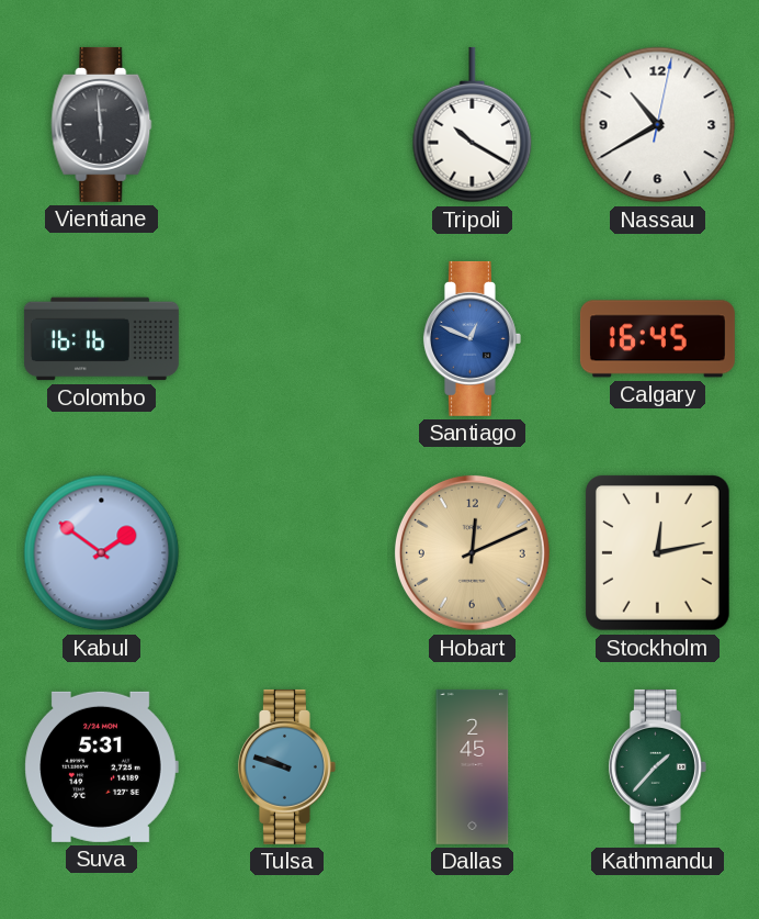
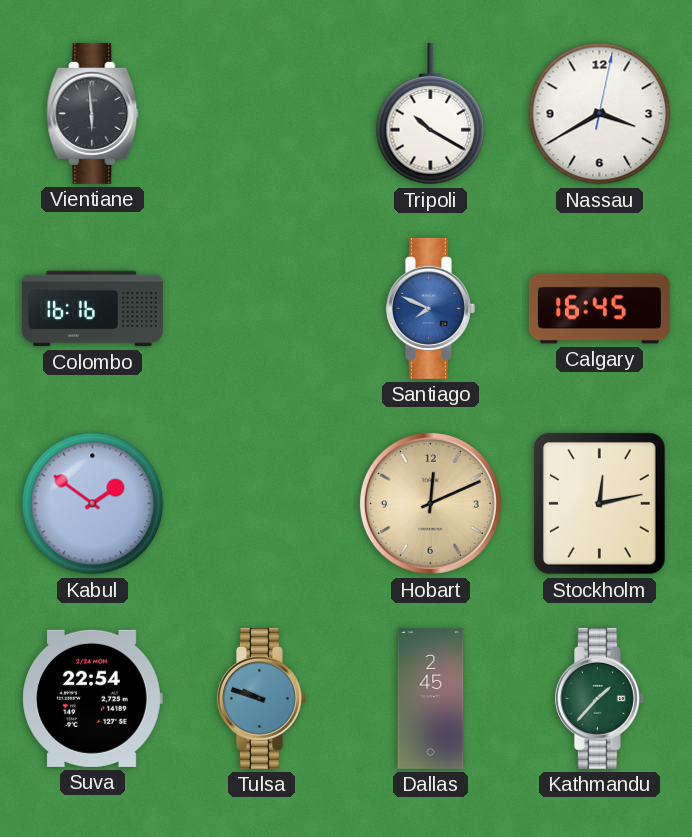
Nassau: 10:40 -> 3:40
Santiago: 12:49 -> 7:49
Suva: 5:31 -> 22:54
